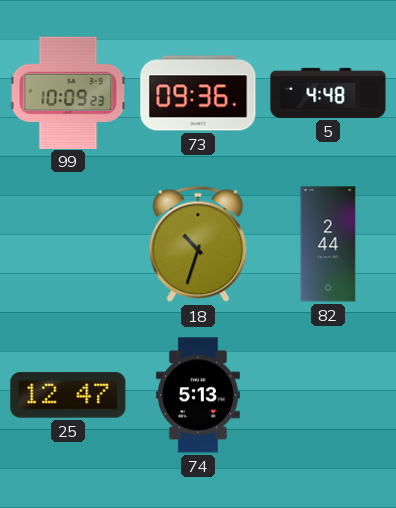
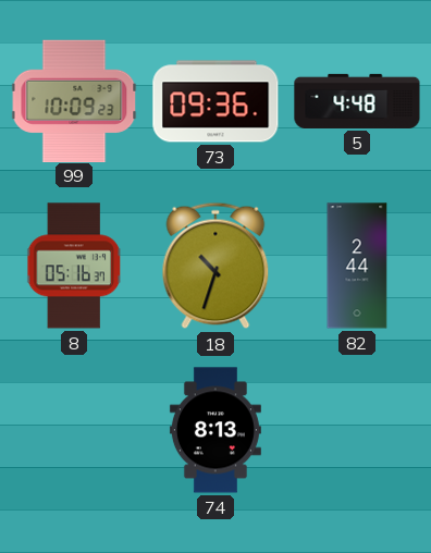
8: none -> 05:16
25: 12:47 -> none
74: 5:13 -> 8:13
